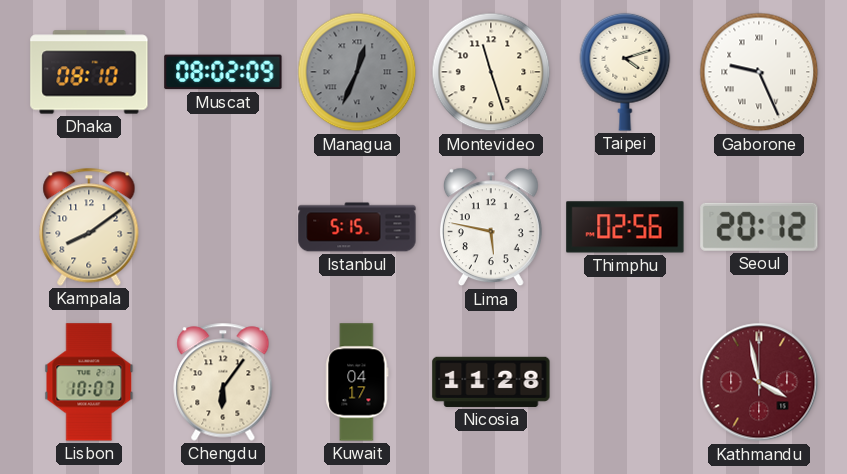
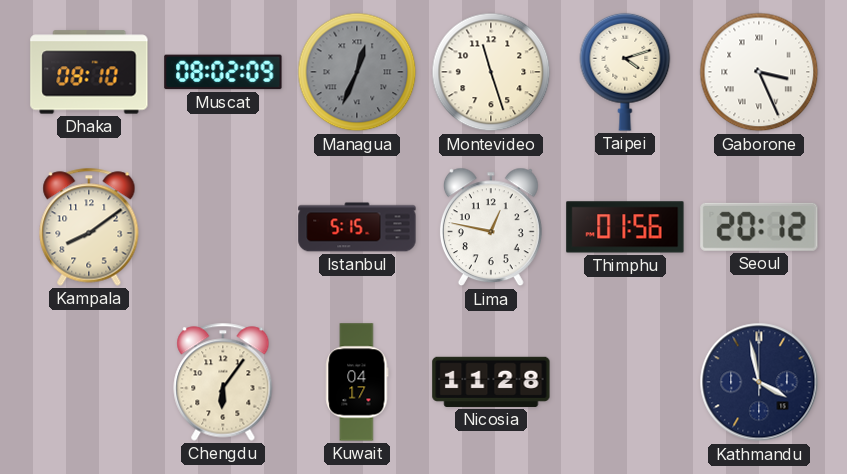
Gaborone: 9:26 -> 3:26
Lima: 5:47 -> 12:47
Thimphu: 02:56 -> 01:56
Lisbon: 10:07 -> none
Kathmandu dial: burgundy -> navy
